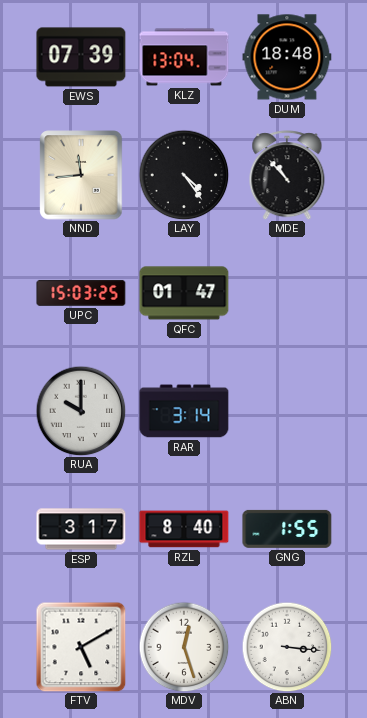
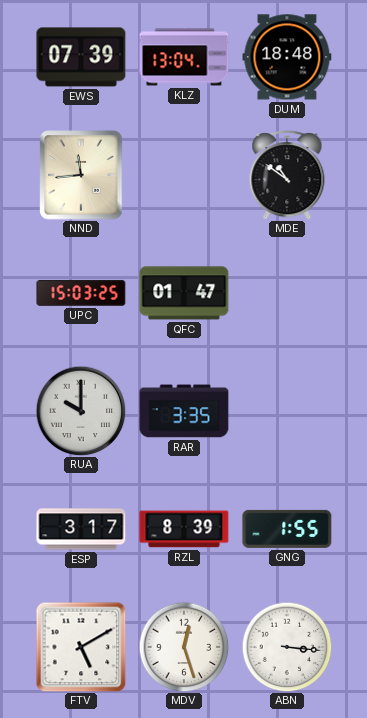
LAY: 4:24 -> none
MDE: 10:53 -> 10:51
RAR: 3:14 -> 3:35
RZL: 8:40 -> 8:39
